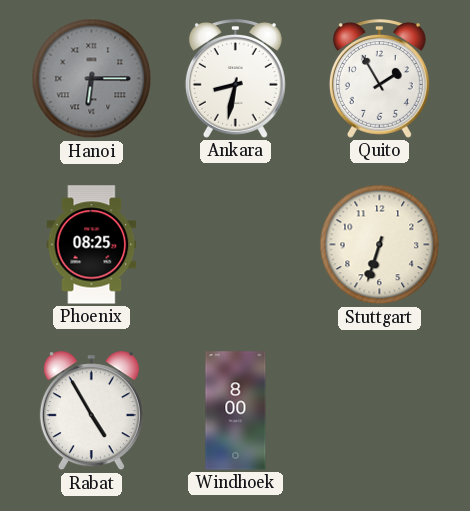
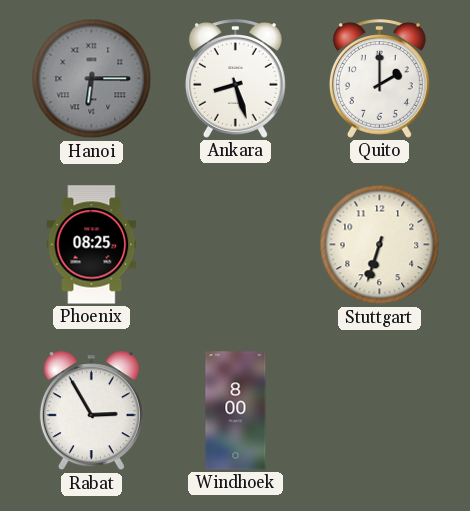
Ankara: 8:32 -> 8:27
Quito: 1:55 -> 2:00
Rabat: 4:55 -> 2:55
